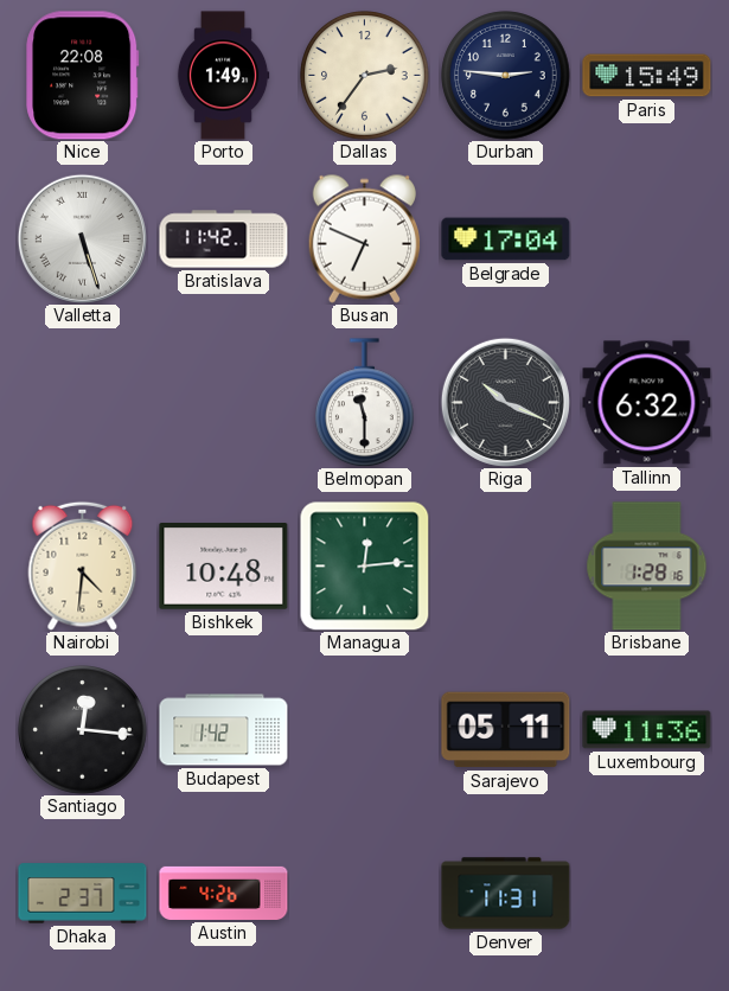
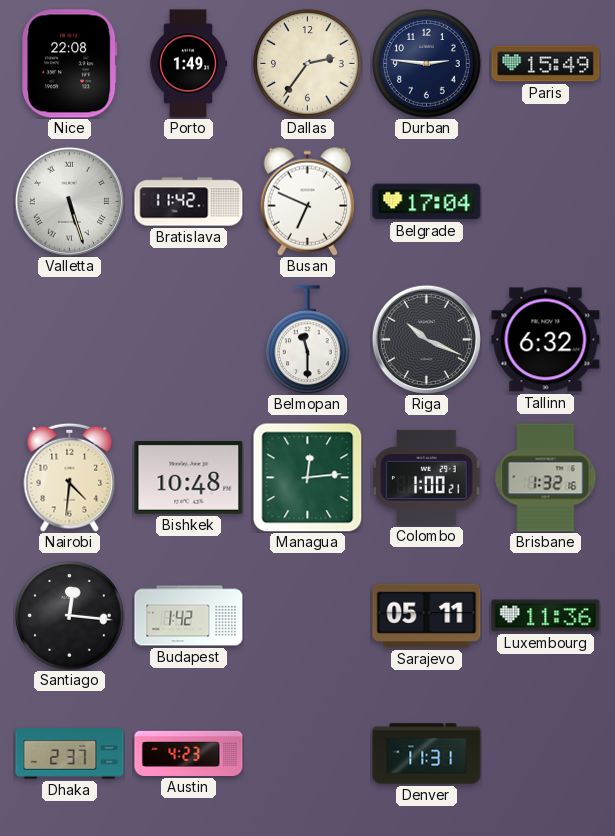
Colombo: none -> 1:00
Brisbane: 1:28 -> 1:32
Austin: 4:26 -> 4:23
